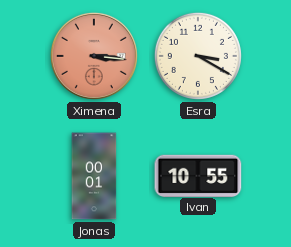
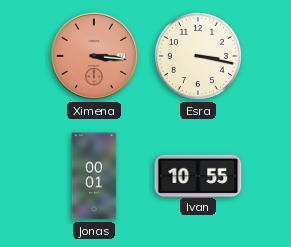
Esra: 3:20 -> 3:17
